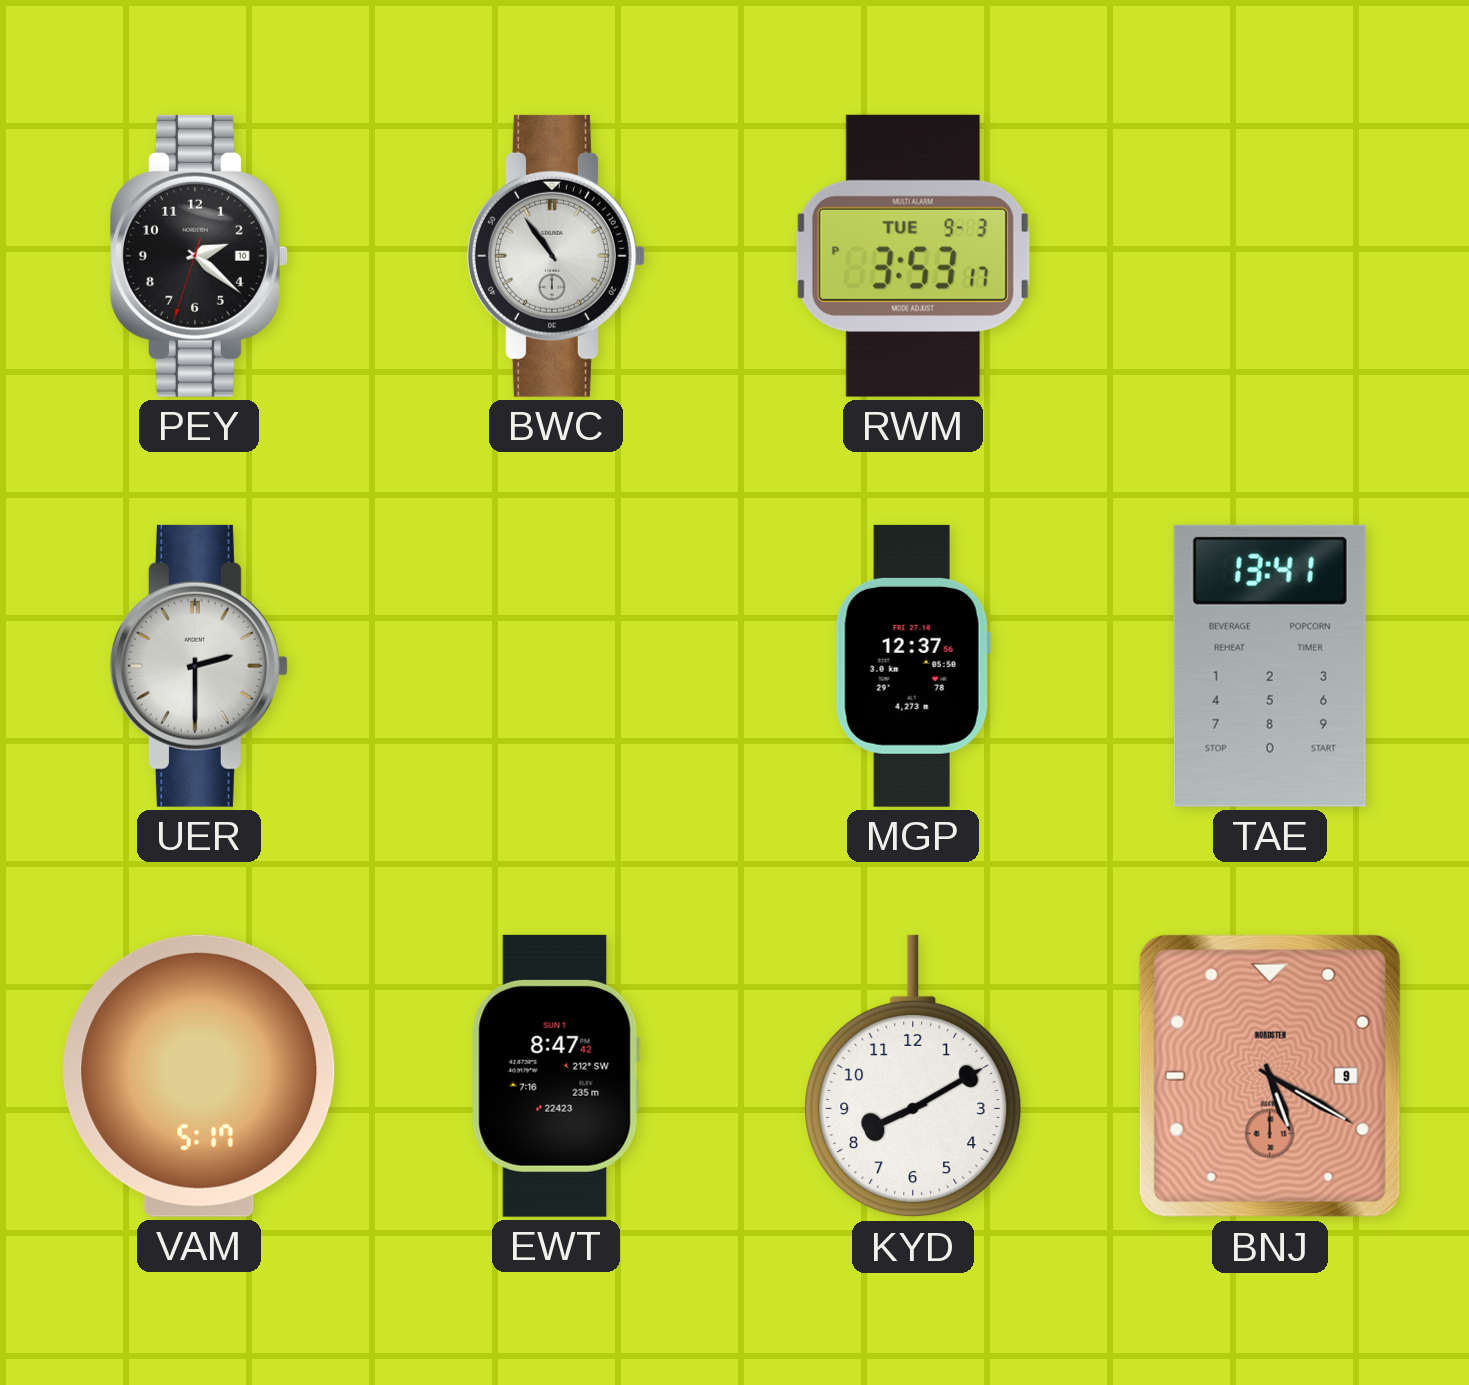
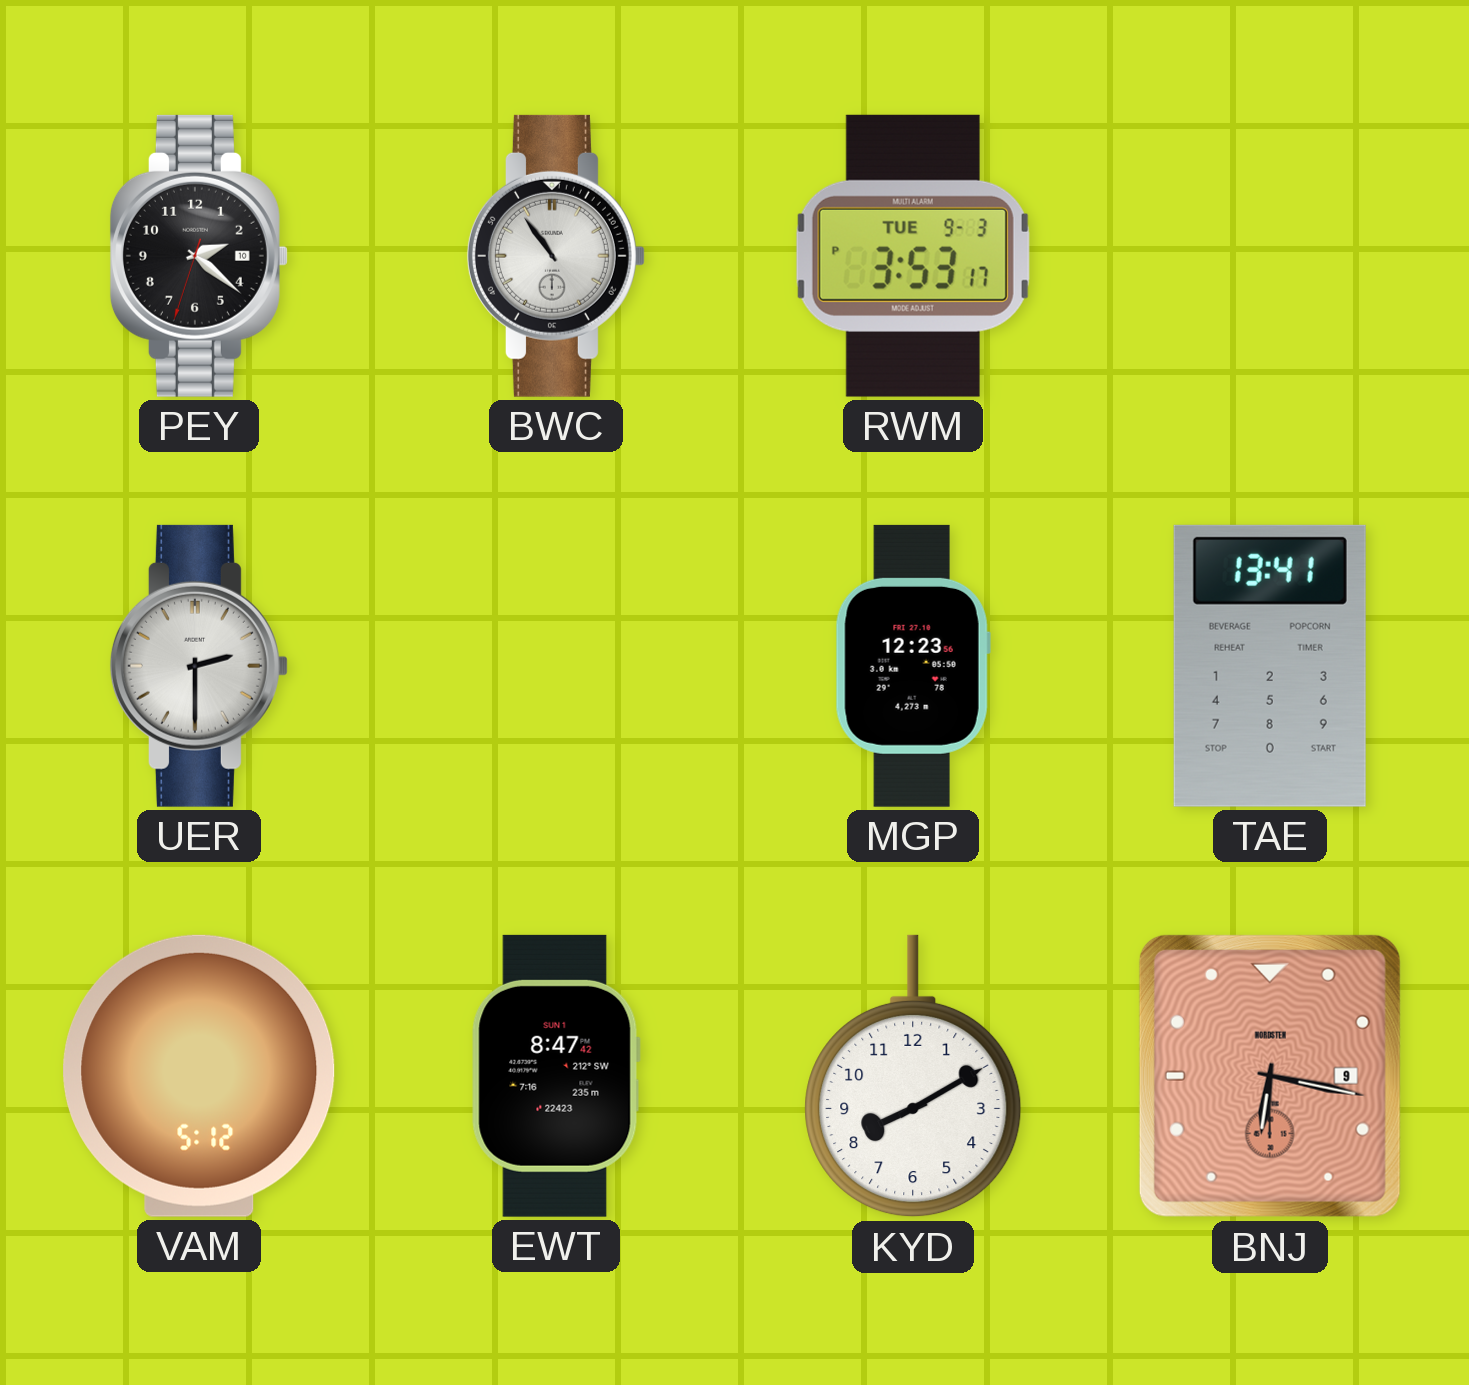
MGP: 12:37 -> 12:23
VAM: 5:17 -> 5:12
BNJ: 5:20 -> 6:17
